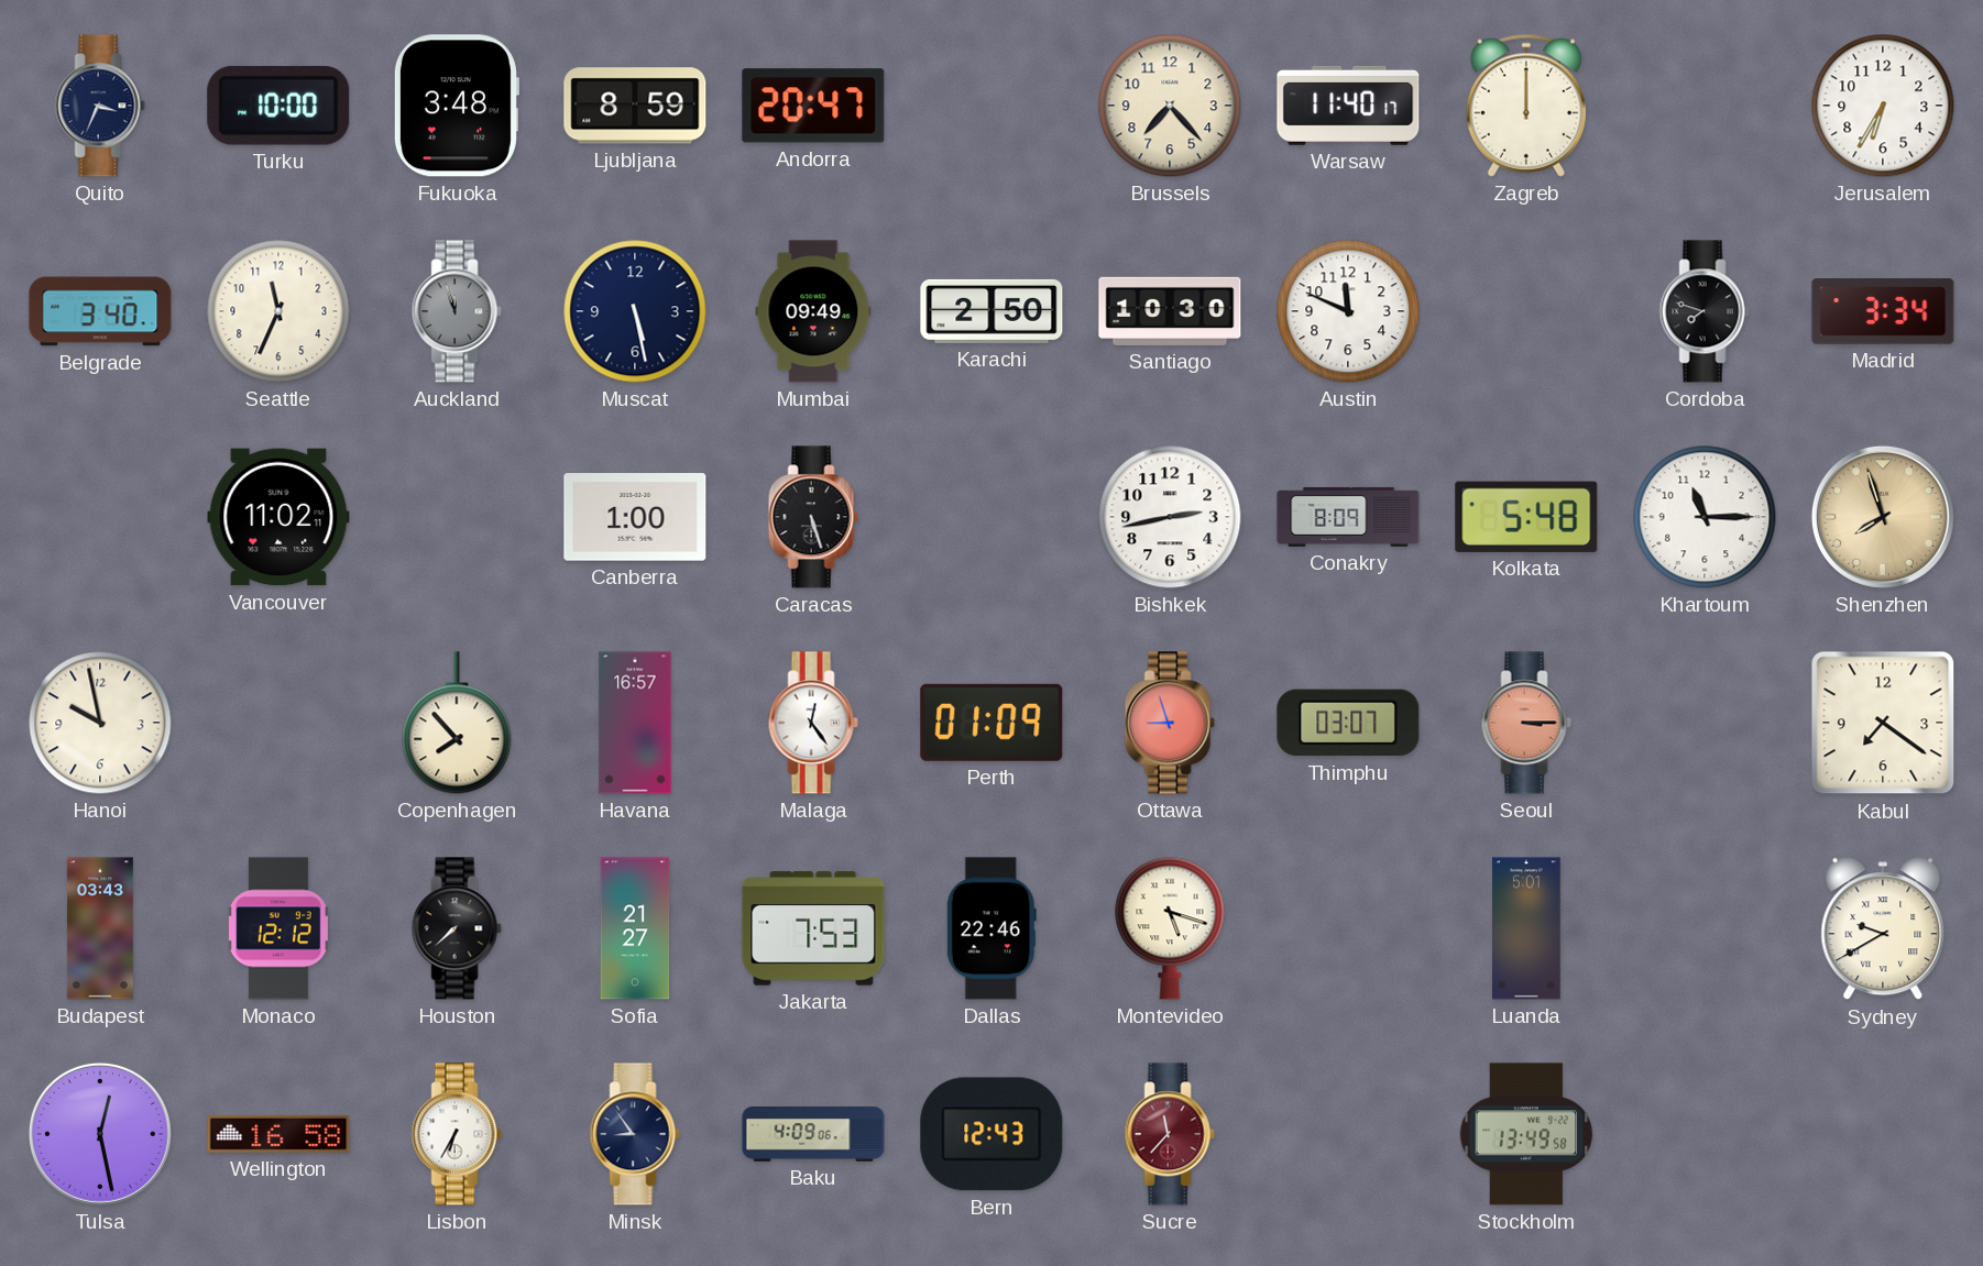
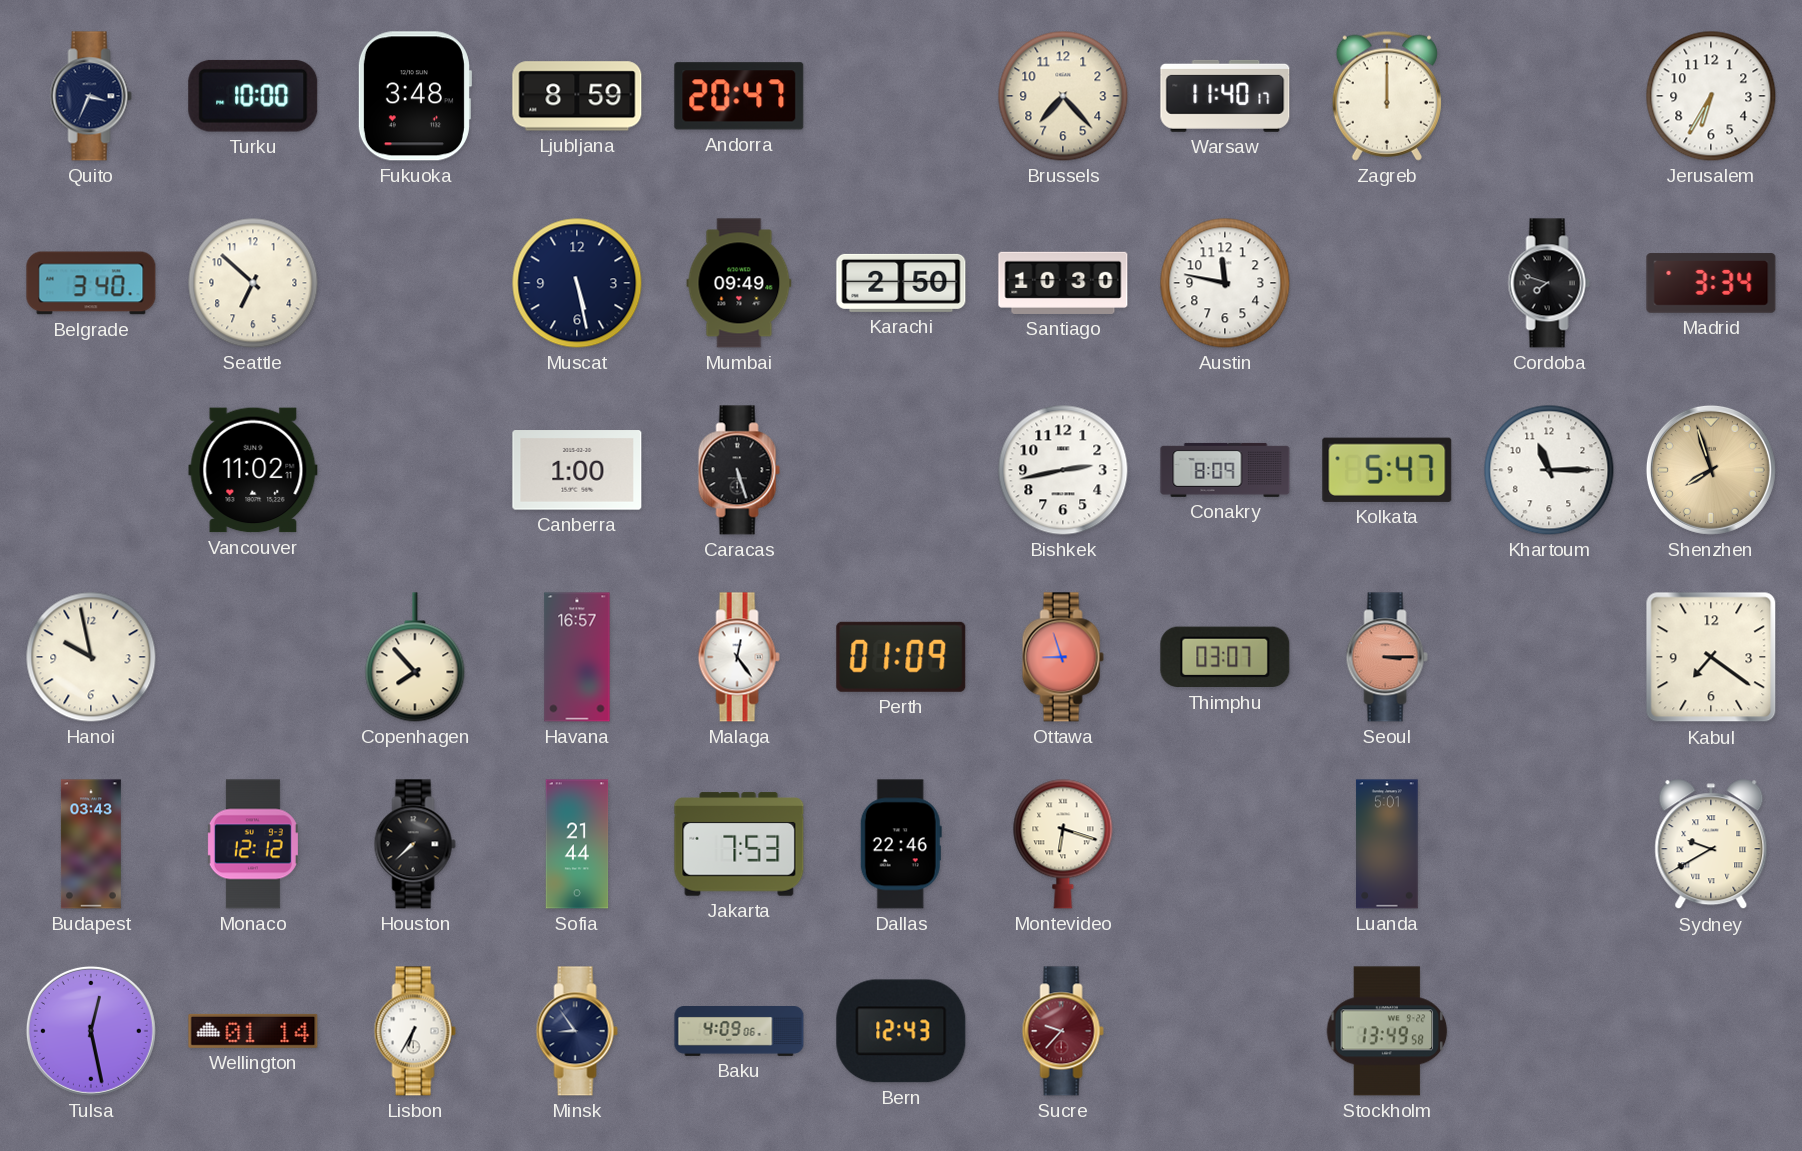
Seattle: 11:34 -> 6:52
Auckland: 11:57 -> none
Austin: 11:49 -> 11:47
Kolkata: 5:48 -> 5:47
Sofia: 21:27 -> 21:44
Montevideo: 5:18 -> 6:18
Wellington: 16:58 -> 01:14
Sucre: 11:37 -> 9:37
